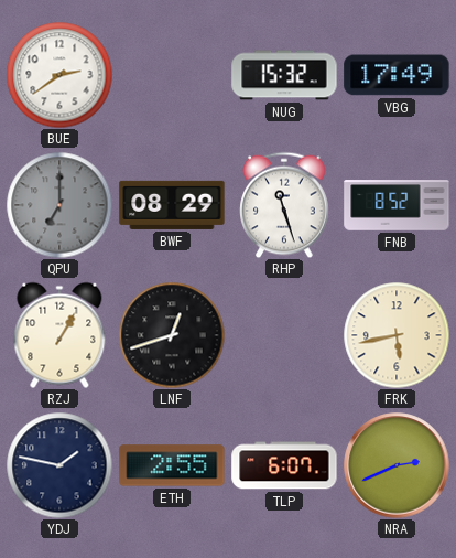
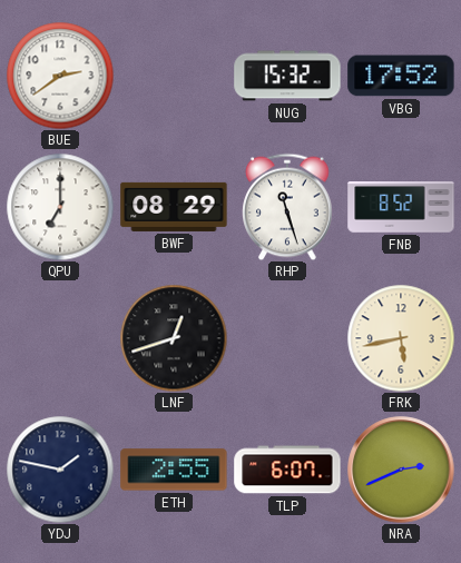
VBG: 17:49 -> 17:52
QPU dial: grey -> white
RZJ: 1:05 -> none
